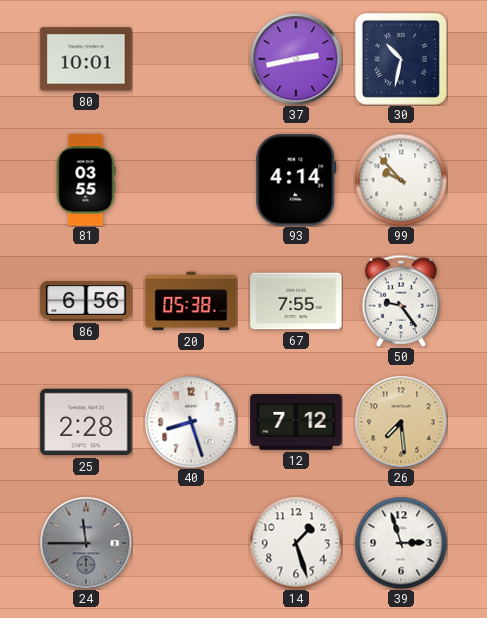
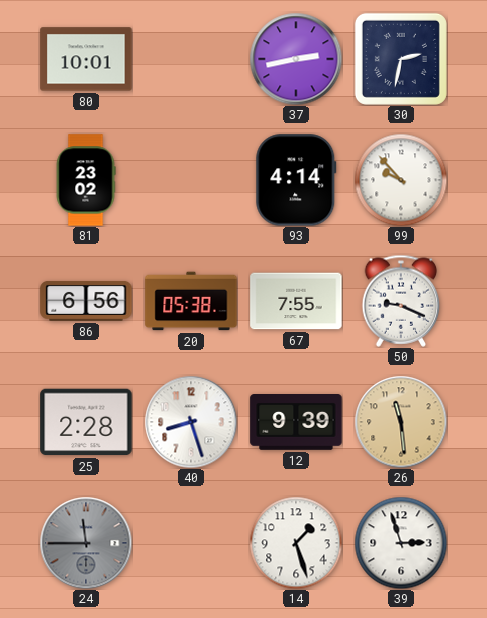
30: 10:32 -> 2:32
81: 03:55 -> 23:02
50: 9:24 -> 9:19
12: 7:12 -> 9:39
26: 7:29 -> 11:29
